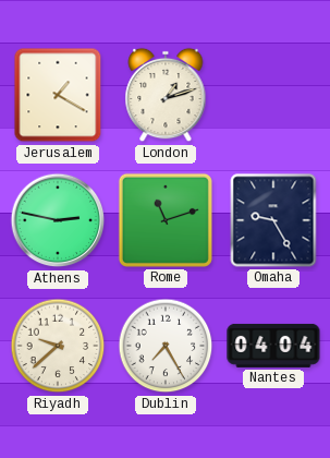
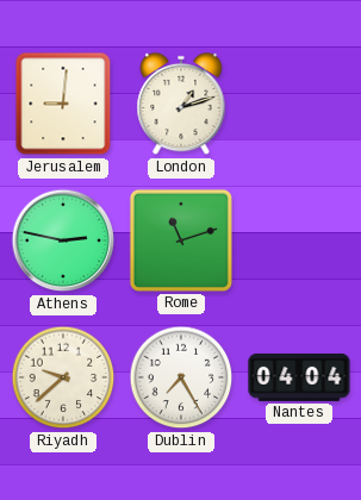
Jerusalem: 1:20 -> 9:01
Omaha: 9:25 -> none
